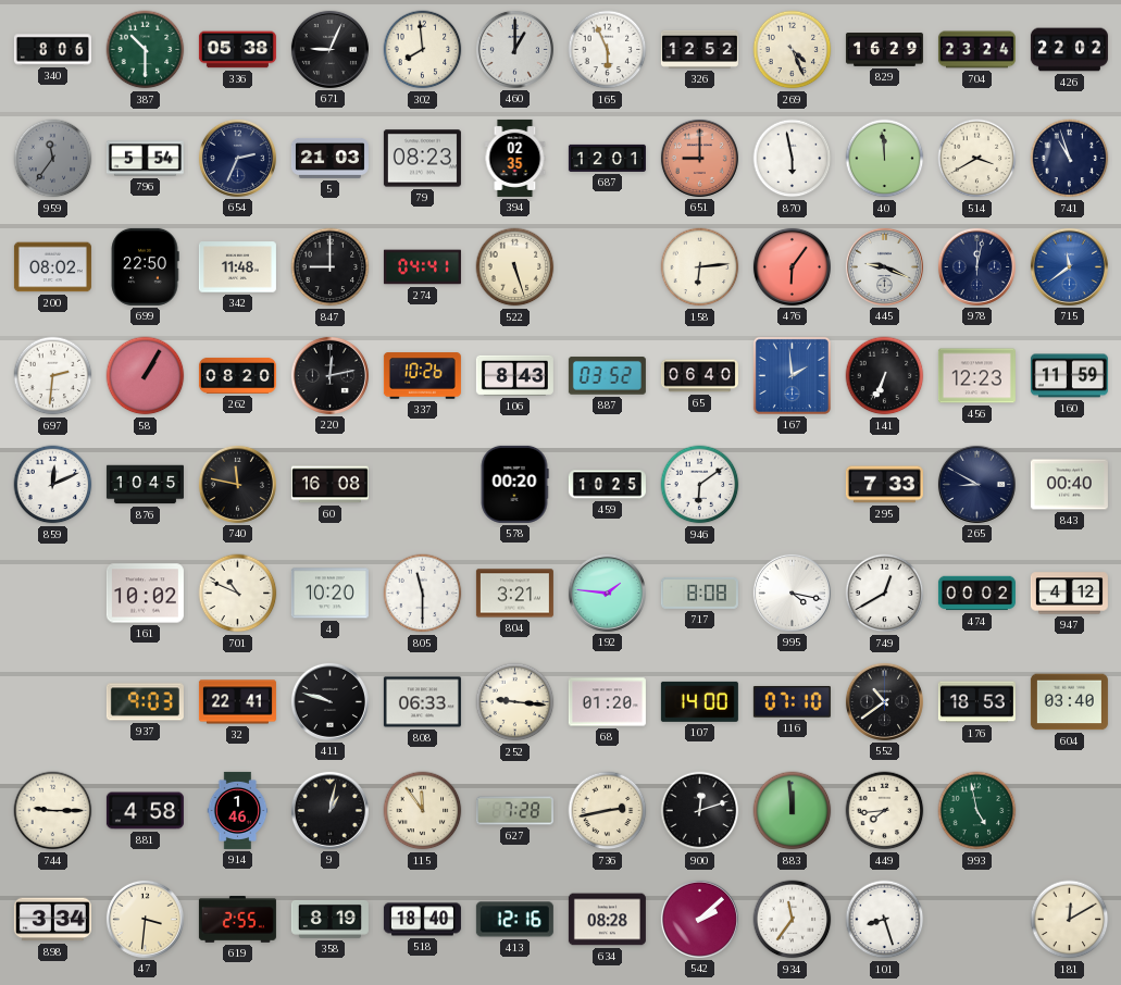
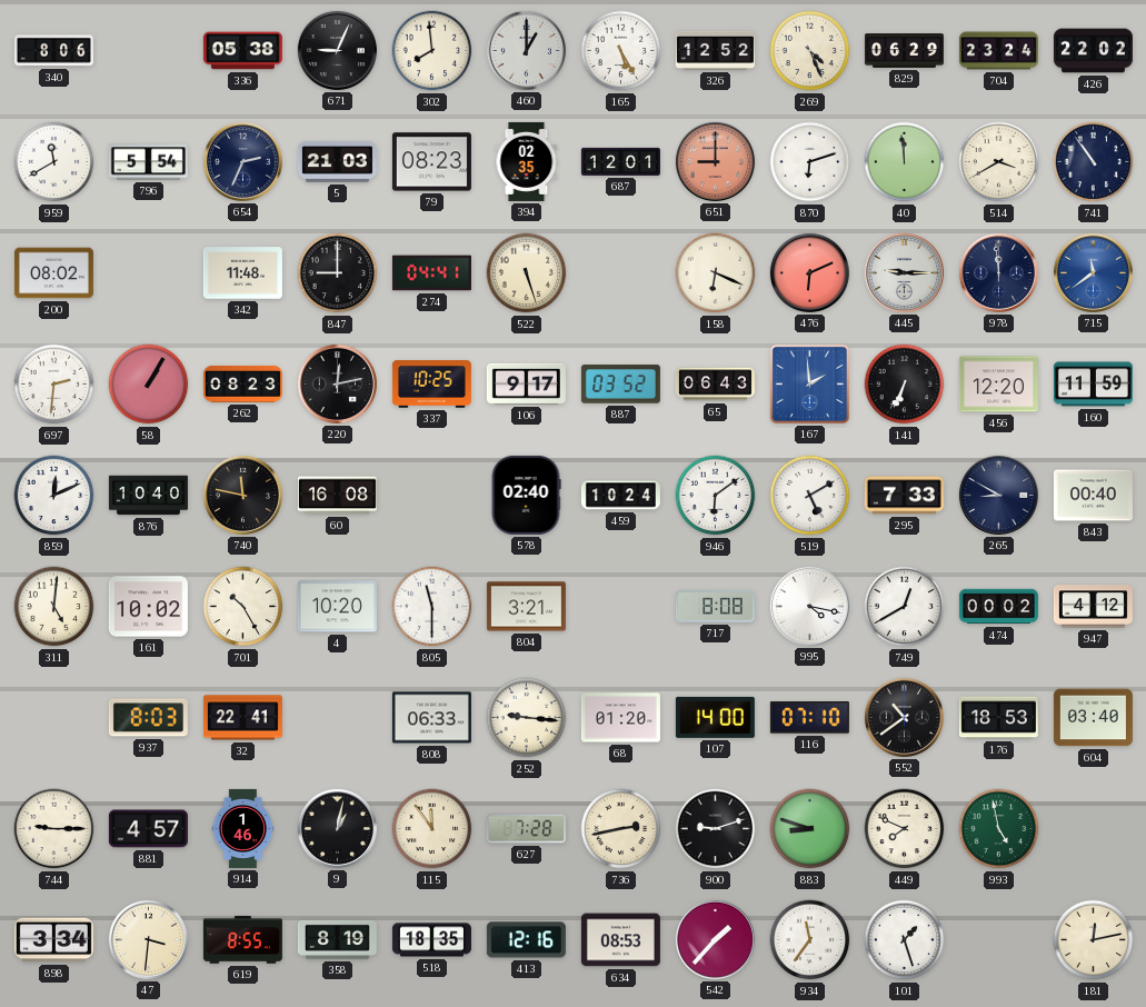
387: 10:30 -> none
165: 5:56 -> 5:25
829: 16:29 -> 06:29
959: 11:36 -> 11:40
959 dial: grey -> white
870: 5:58 -> 6:12
741: 10:57 -> 10:54
699: 22:50 -> none
158: 6:14 -> 6:19
476: 6:06 -> 6:11
445: 9:19 -> 9:15
978: 12:02 -> 11:59
262: 08:20 -> 08:23
337: 10:26 -> 10:25
106: 8:43 -> 9:17
65: 06:40 -> 06:43
456: 12:23 -> 12:20
876: 10:45 -> 10:40
578: 00:20 -> 02:40
459: 10:25 -> 10:24
519: none -> 5:10
311: none -> 5:01
701: 10:49 -> 10:25
192: 1:46 -> none
937: 9:03 -> 8:03
411: 9:48 -> none
881: 4:58 -> 4:57
900: 12:12 -> 9:12
883: 11:59 -> 8:48
449: 7:44 -> 7:49
619: 2:55 -> 8:55
518: 18:40 -> 18:35
634: 08:28 -> 08:53
542: 2:08 -> 1:37
101: 8:27 -> 1:27
181: 12:10 -> 12:13
